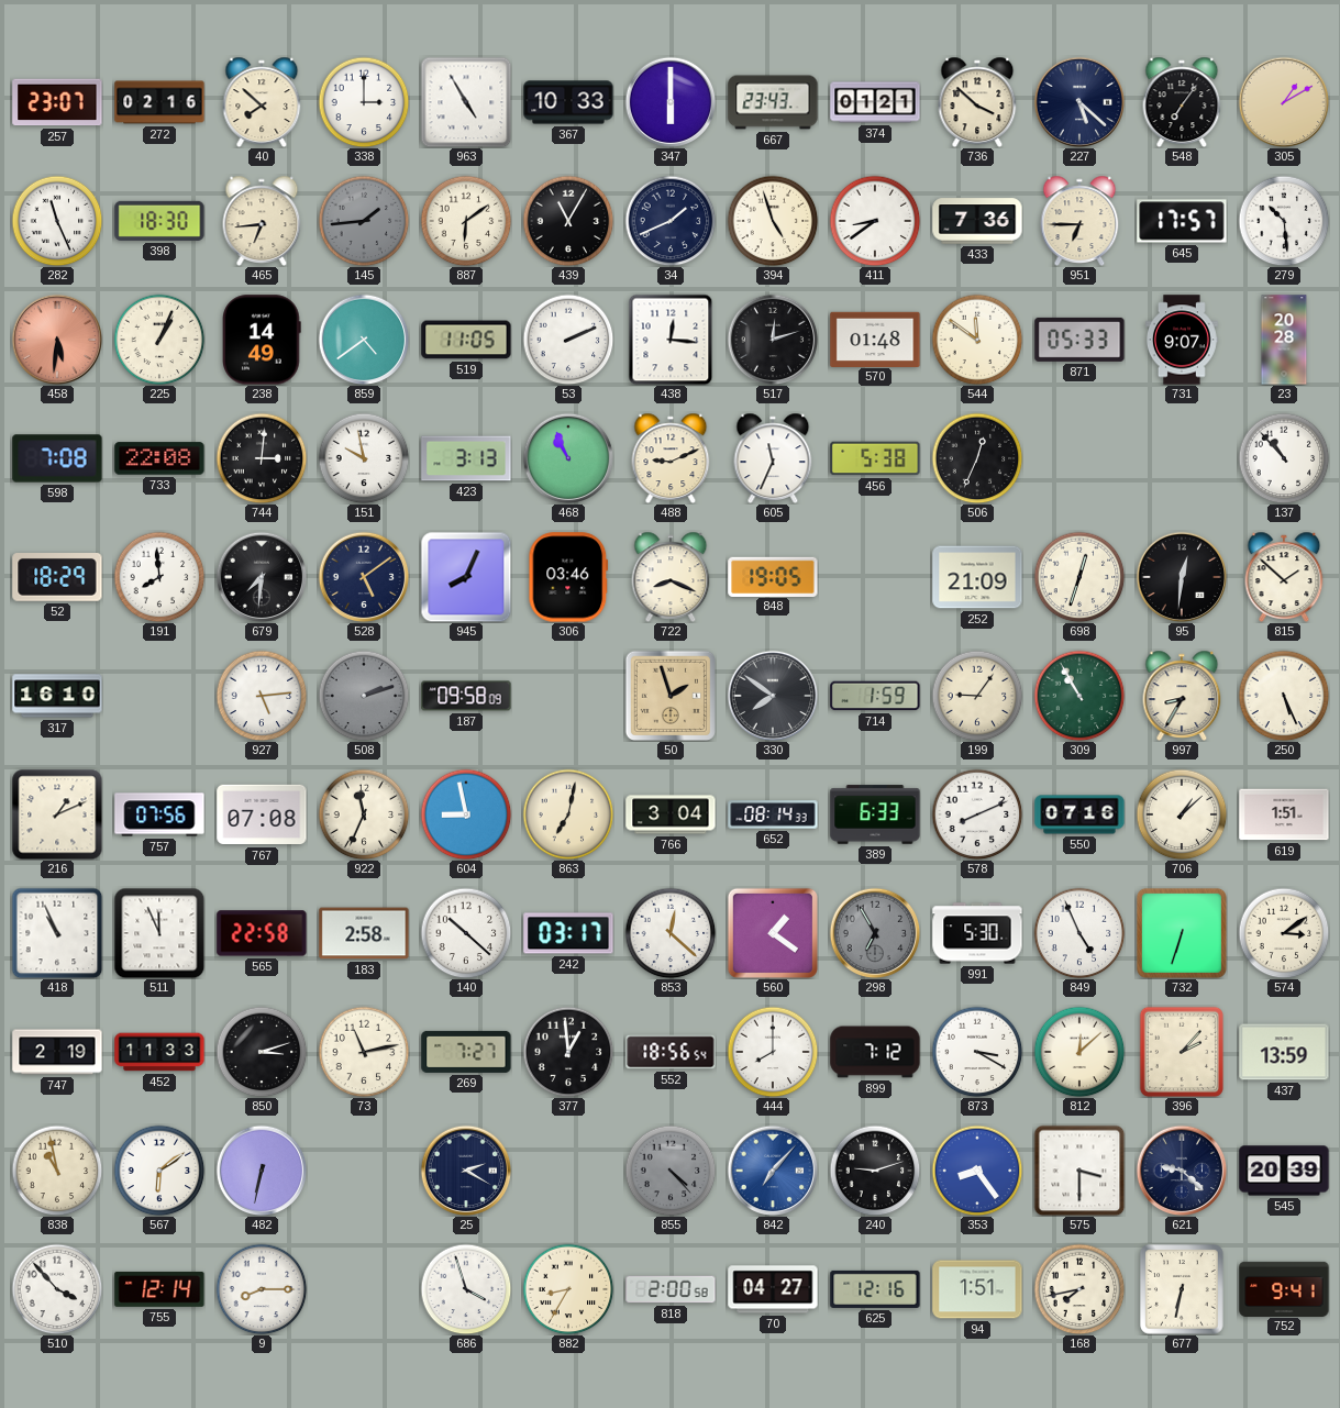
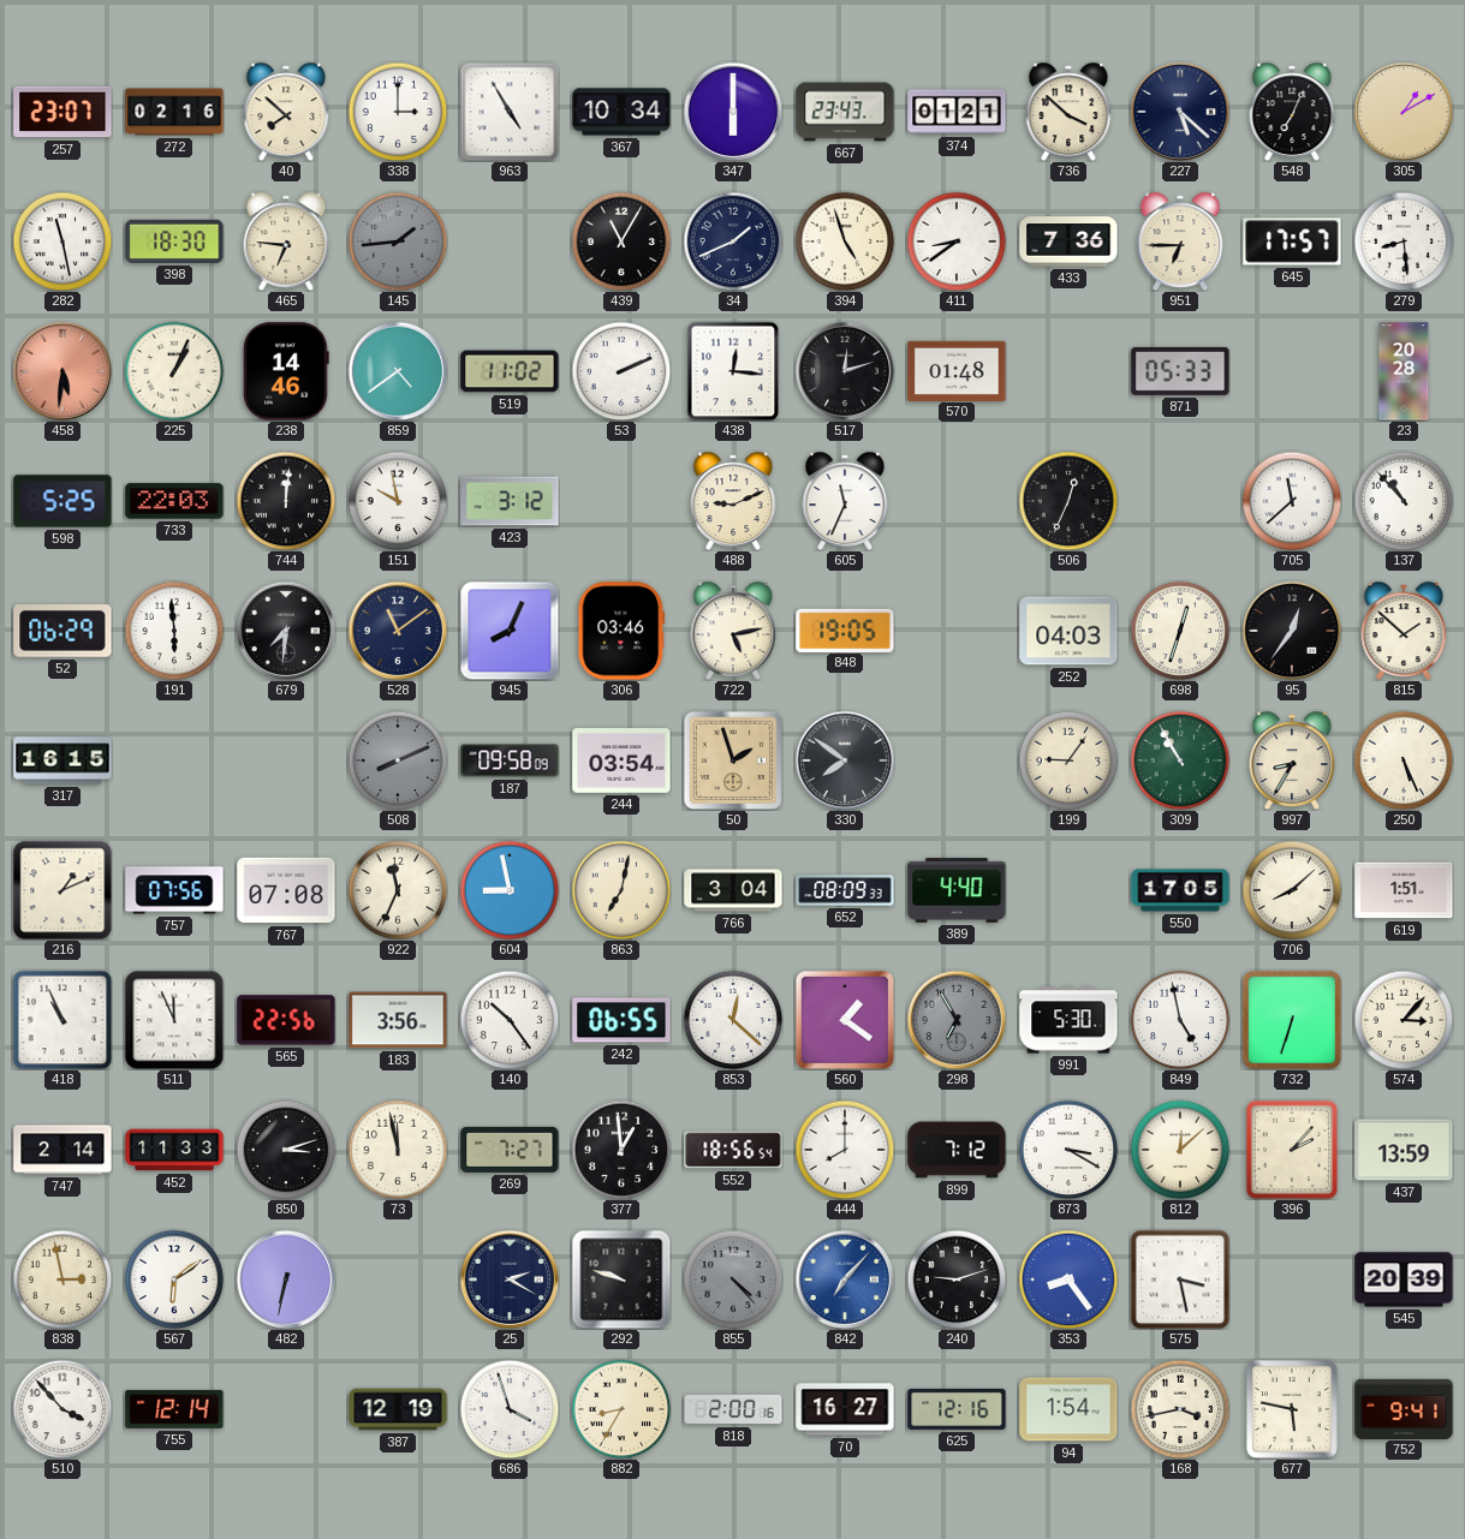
367: 10:33 -> 10:34
548: 7:06 -> 7:04
282: 11:26 -> 11:28
465: 6:44 -> 6:46
887: 6:09 -> none
279: 10:29 -> 8:29
238: 14:49 -> 14:46
519: 11:05 -> 11:02
544: 11:51 -> none
731: 9:07 -> none
598: 7:08 -> 5:25
733: 22:08 -> 22:03
744: 3:01 -> 12:01
423: 3:13 -> 3:12
468: 10:56 -> none
456: 5:38 -> none
705: none -> 11:38
52: 18:29 -> 06:29
191: 7:59 -> 5:59
528: 5:09 -> 11:09
722: 8:19 -> 5:13
252: 21:09 -> 04:03
95: 12:31 -> 12:36
317: 16:10 -> 16:15
927: 5:14 -> none
508: 2:12 -> 8:11
244: none -> 03:54
714: 1:59 -> none
652: 08:14 -> 08:09
389: 6:33 -> 4:40
578: 8:11 -> none
550: 07:16 -> 17:05
706: 1:08 -> 8:08
565: 22:58 -> 22:56
183: 2:58 -> 3:56
140: 10:22 -> 10:24
242: 03:17 -> 06:55
849: 4:56 -> 4:58
574: 3:09 -> 3:07
747: 2:19 -> 2:14
73: 11:13 -> 11:58
838: 10:58 -> 2:58
292: none -> 9:48
575: 3:30 -> 3:28
621: 9:22 -> none
9: 8:15 -> none
387: none -> 12:19
818: 2:00:58 -> 2:00:16
70: 04:27 -> 16:27
94: 1:51 -> 1:54
168: 7:43 -> 3:43
677: 6:32 -> 5:47
